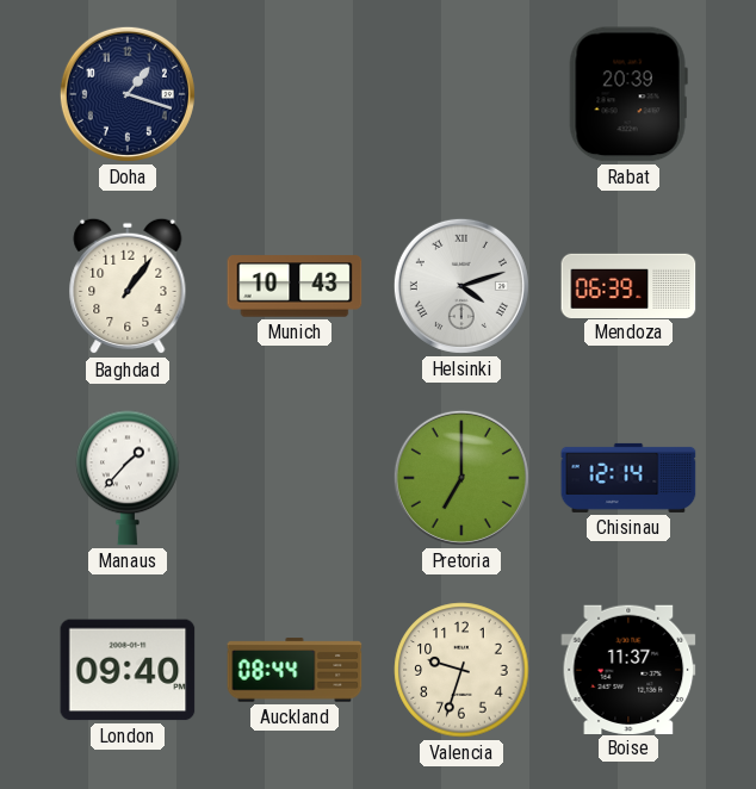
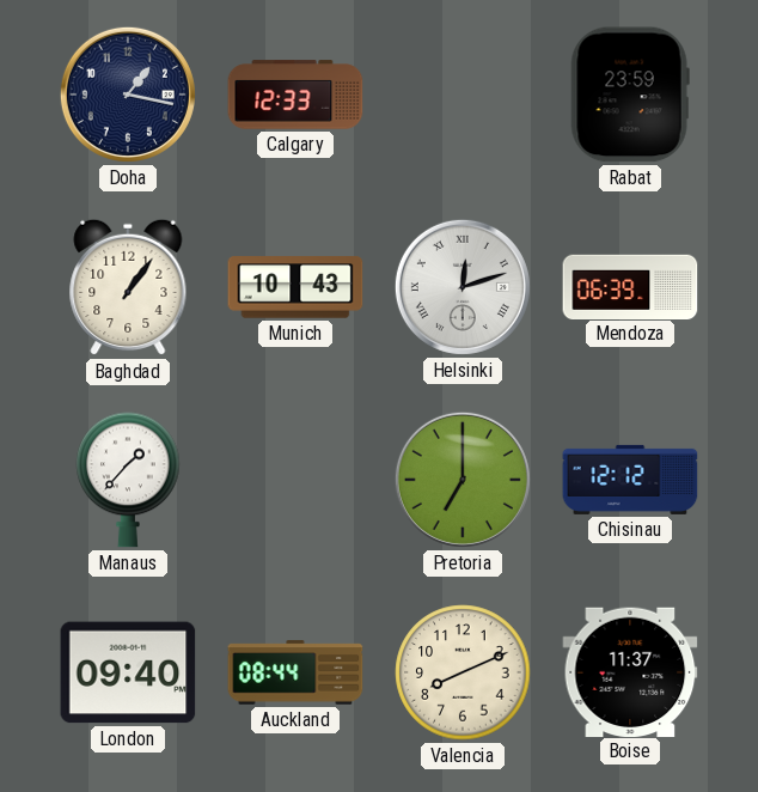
Doha: 1:18 -> 1:17
Calgary: none -> 12:33
Rabat: 20:39 -> 23:59
Helsinki: 4:12 -> 12:12
Chisinau: 12:14 -> 12:12
Valencia: 9:33 -> 8:11
